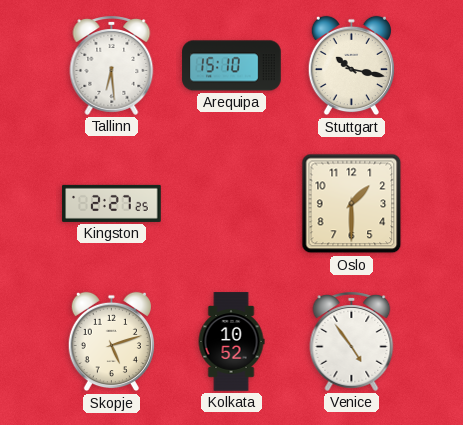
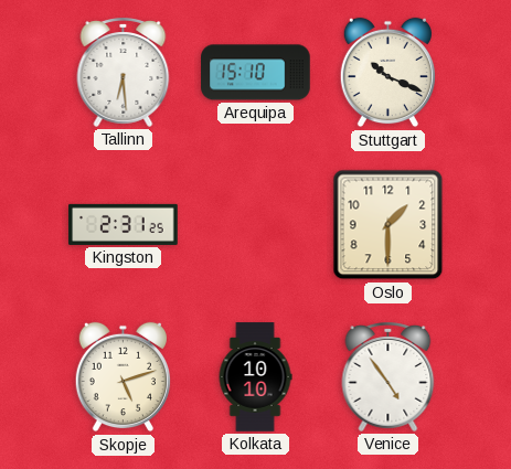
Stuttgart: 10:17 -> 10:19
Kingston: 2:27 -> 2:31
Kolkata: 10:52 -> 10:10
